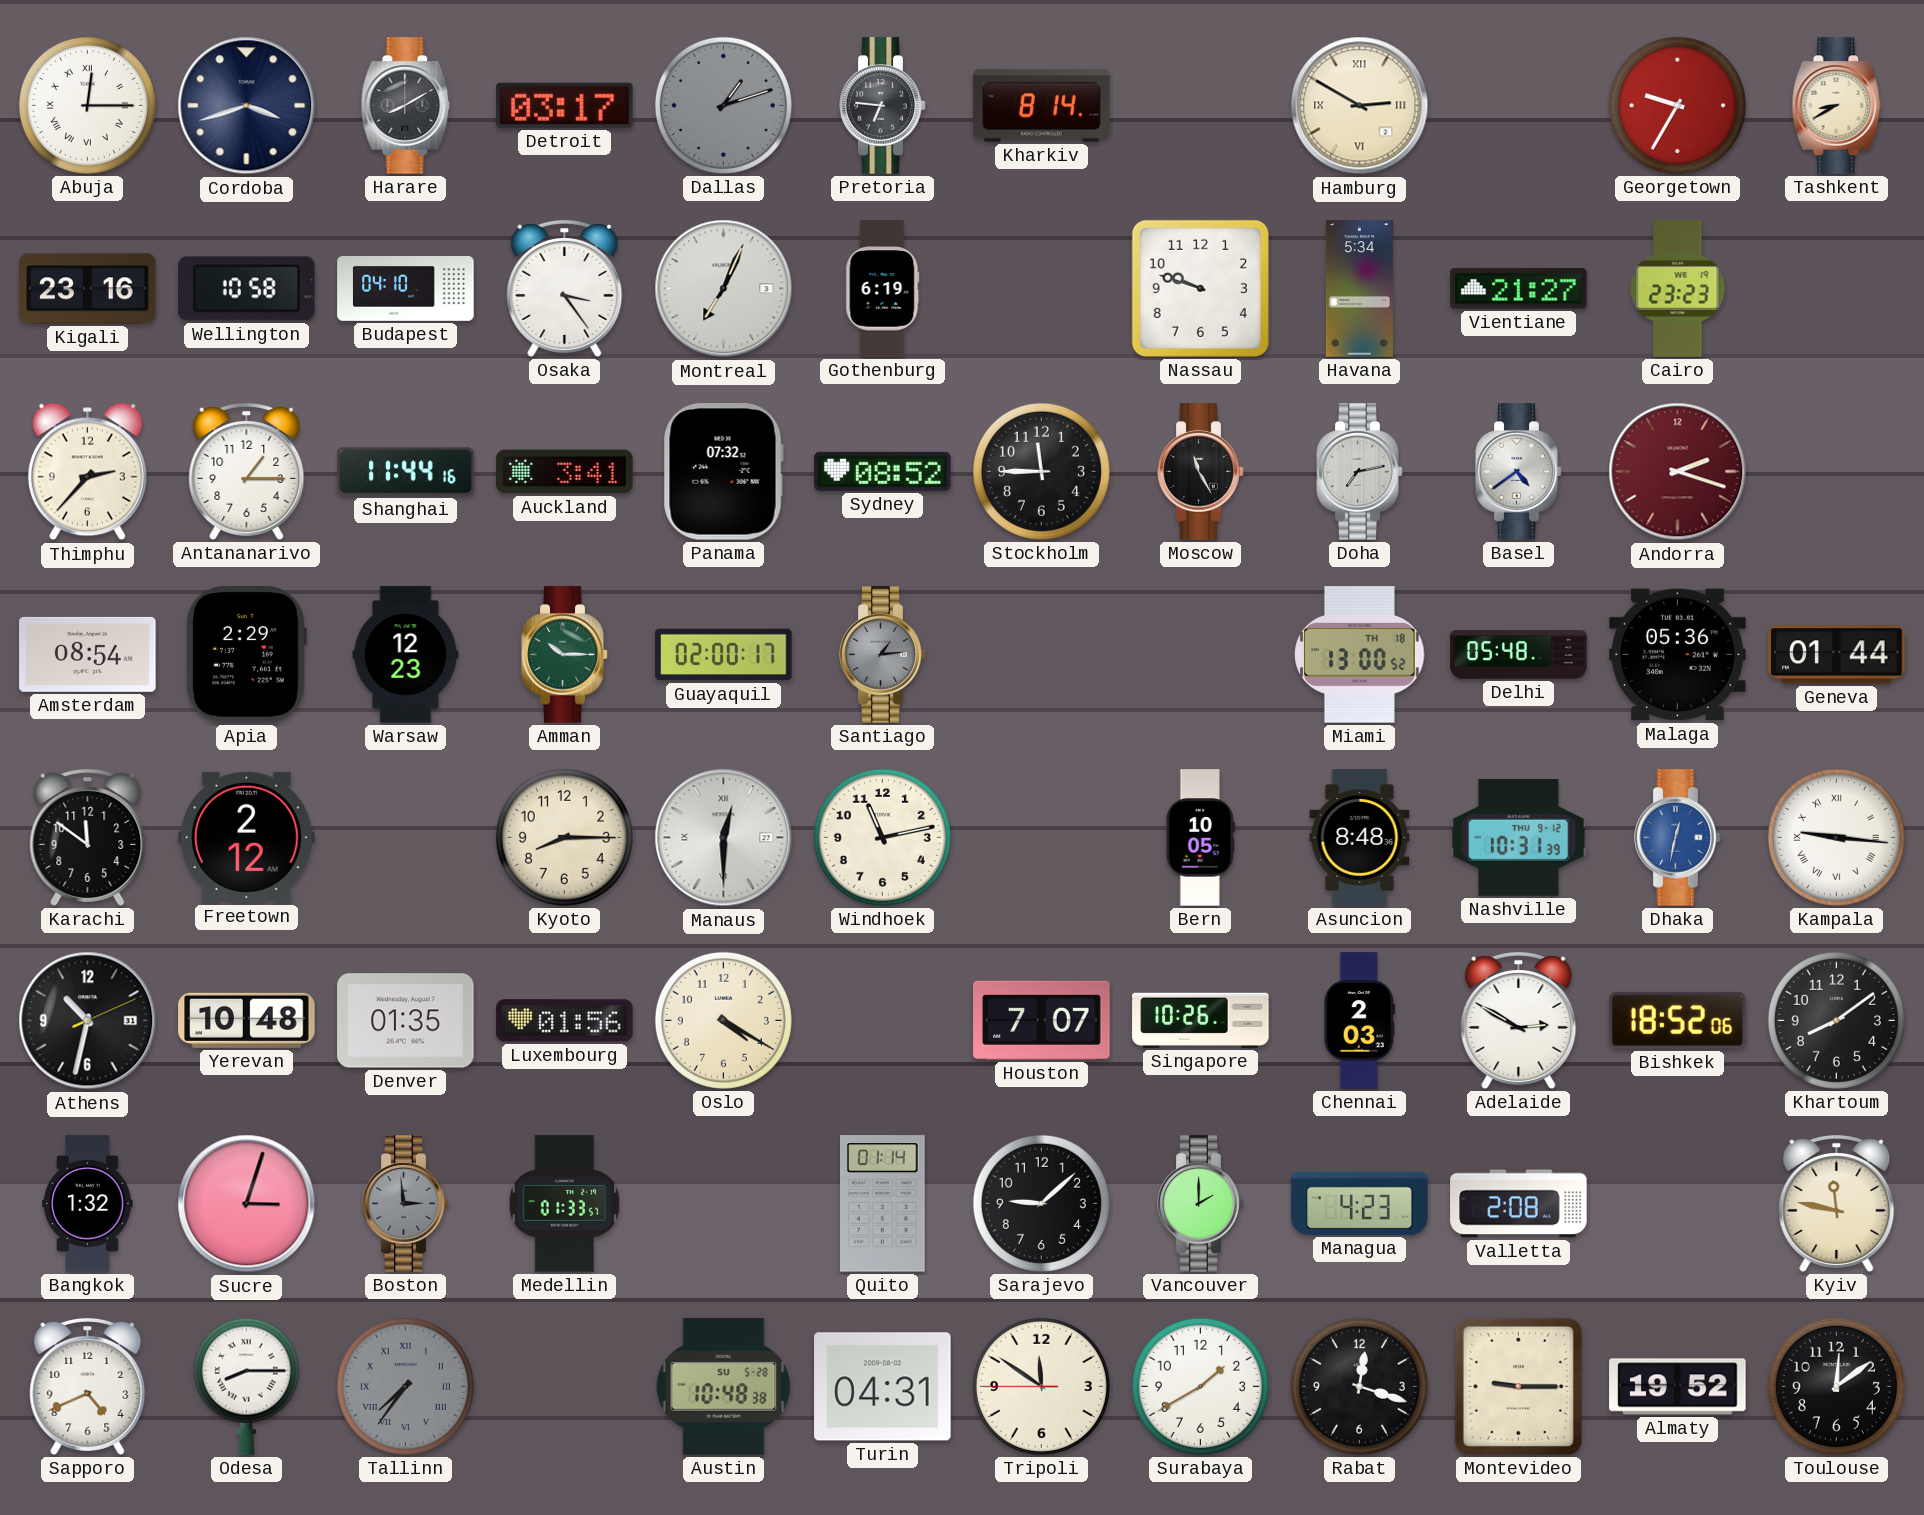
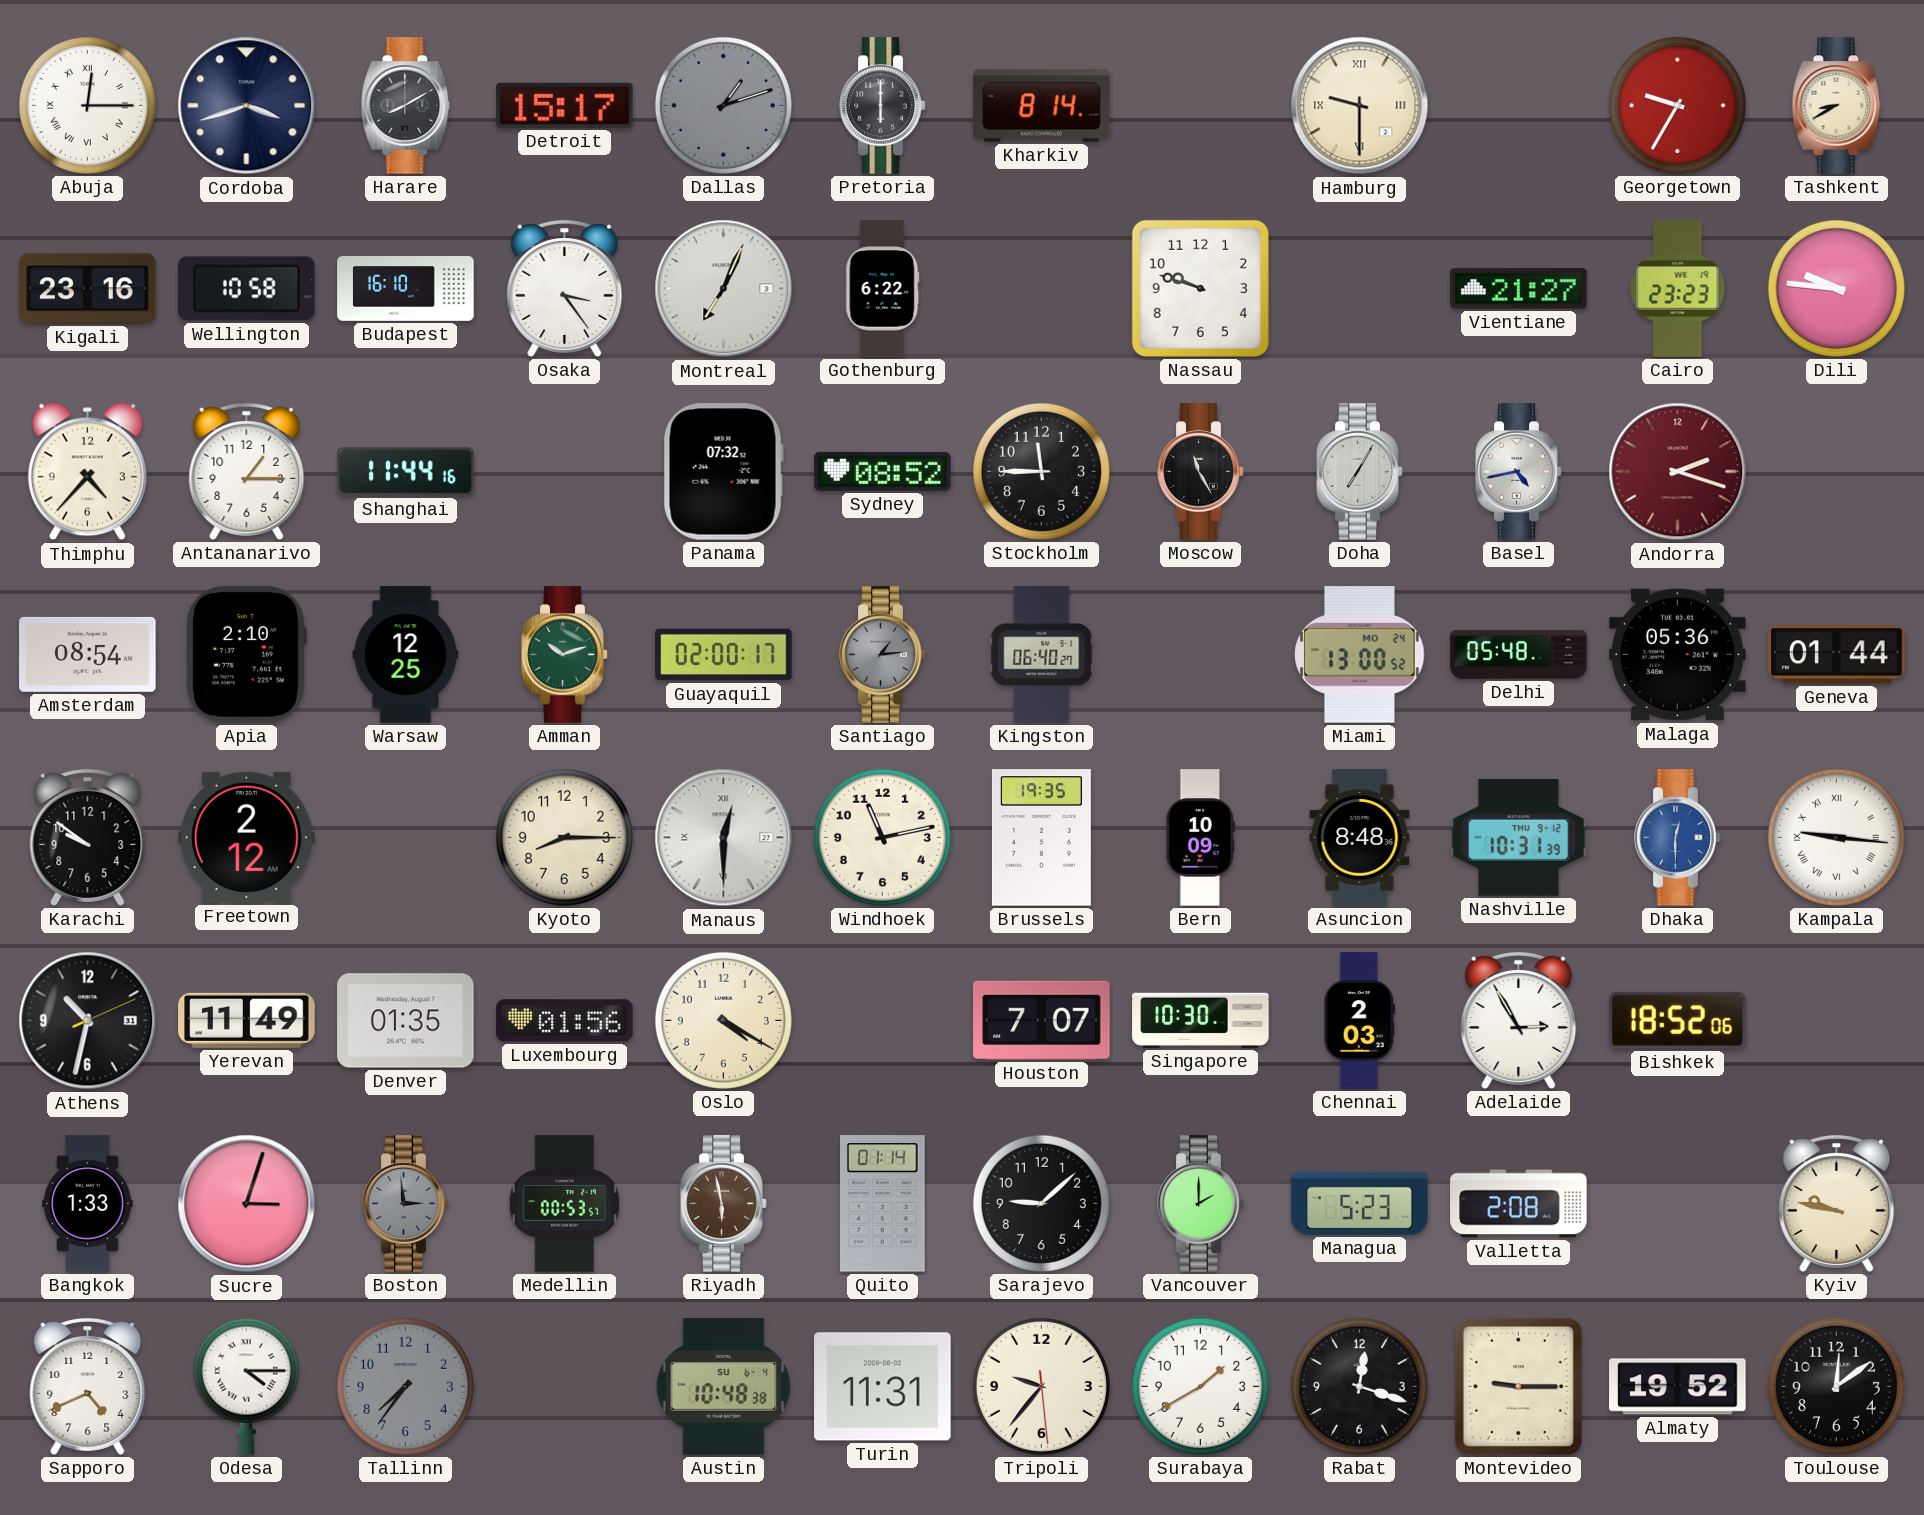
Detroit: 03:17 -> 15:17
Pretoria: 6:46 -> 6:00
Hamburg: 2:50 -> 9:30
Budapest: 04:10 -> 16:10
Gothenburg: 6:19 -> 6:22
Havana: 5:34 -> none
Dili: none -> 9:46
Thimphu: 2:37 -> 4:37
Auckland: 3:41 -> none
Doha: 7:13 -> 7:05
Basel: 4:39 -> 4:43
Apia: 2:29 -> 2:10
Warsaw: 12:23 -> 12:25
Amman: 10:15 -> 10:12
Kingston: none -> 06:40
Miami date: TH 18 -> MO 24
Karachi: 11:51 -> 9:51
Brussels: none -> 19:35
Bern: 10:05 -> 10:09
Dhaka: 12:32 -> 12:30
Yerevan: 10:48 -> 11:49
Singapore: 10:26 -> 10:30
Adelaide: 2:50 -> 2:55
Khartoum: 8:09 -> none
Bangkok: 1:32 -> 1:33
Medellin: 01:33 -> 00:53
Riyadh: none -> 5:58
Managua: 4:23 -> 5:23
Kyiv: 11:47 -> 9:47
Odesa: 8:15 -> 4:15
Tallinn numerals: Roman -> Arabic
Austin date: SU 5-28 -> SU 6-4
Turin: 04:31 -> 11:31
Tripoli: 11:50 -> 9:36
